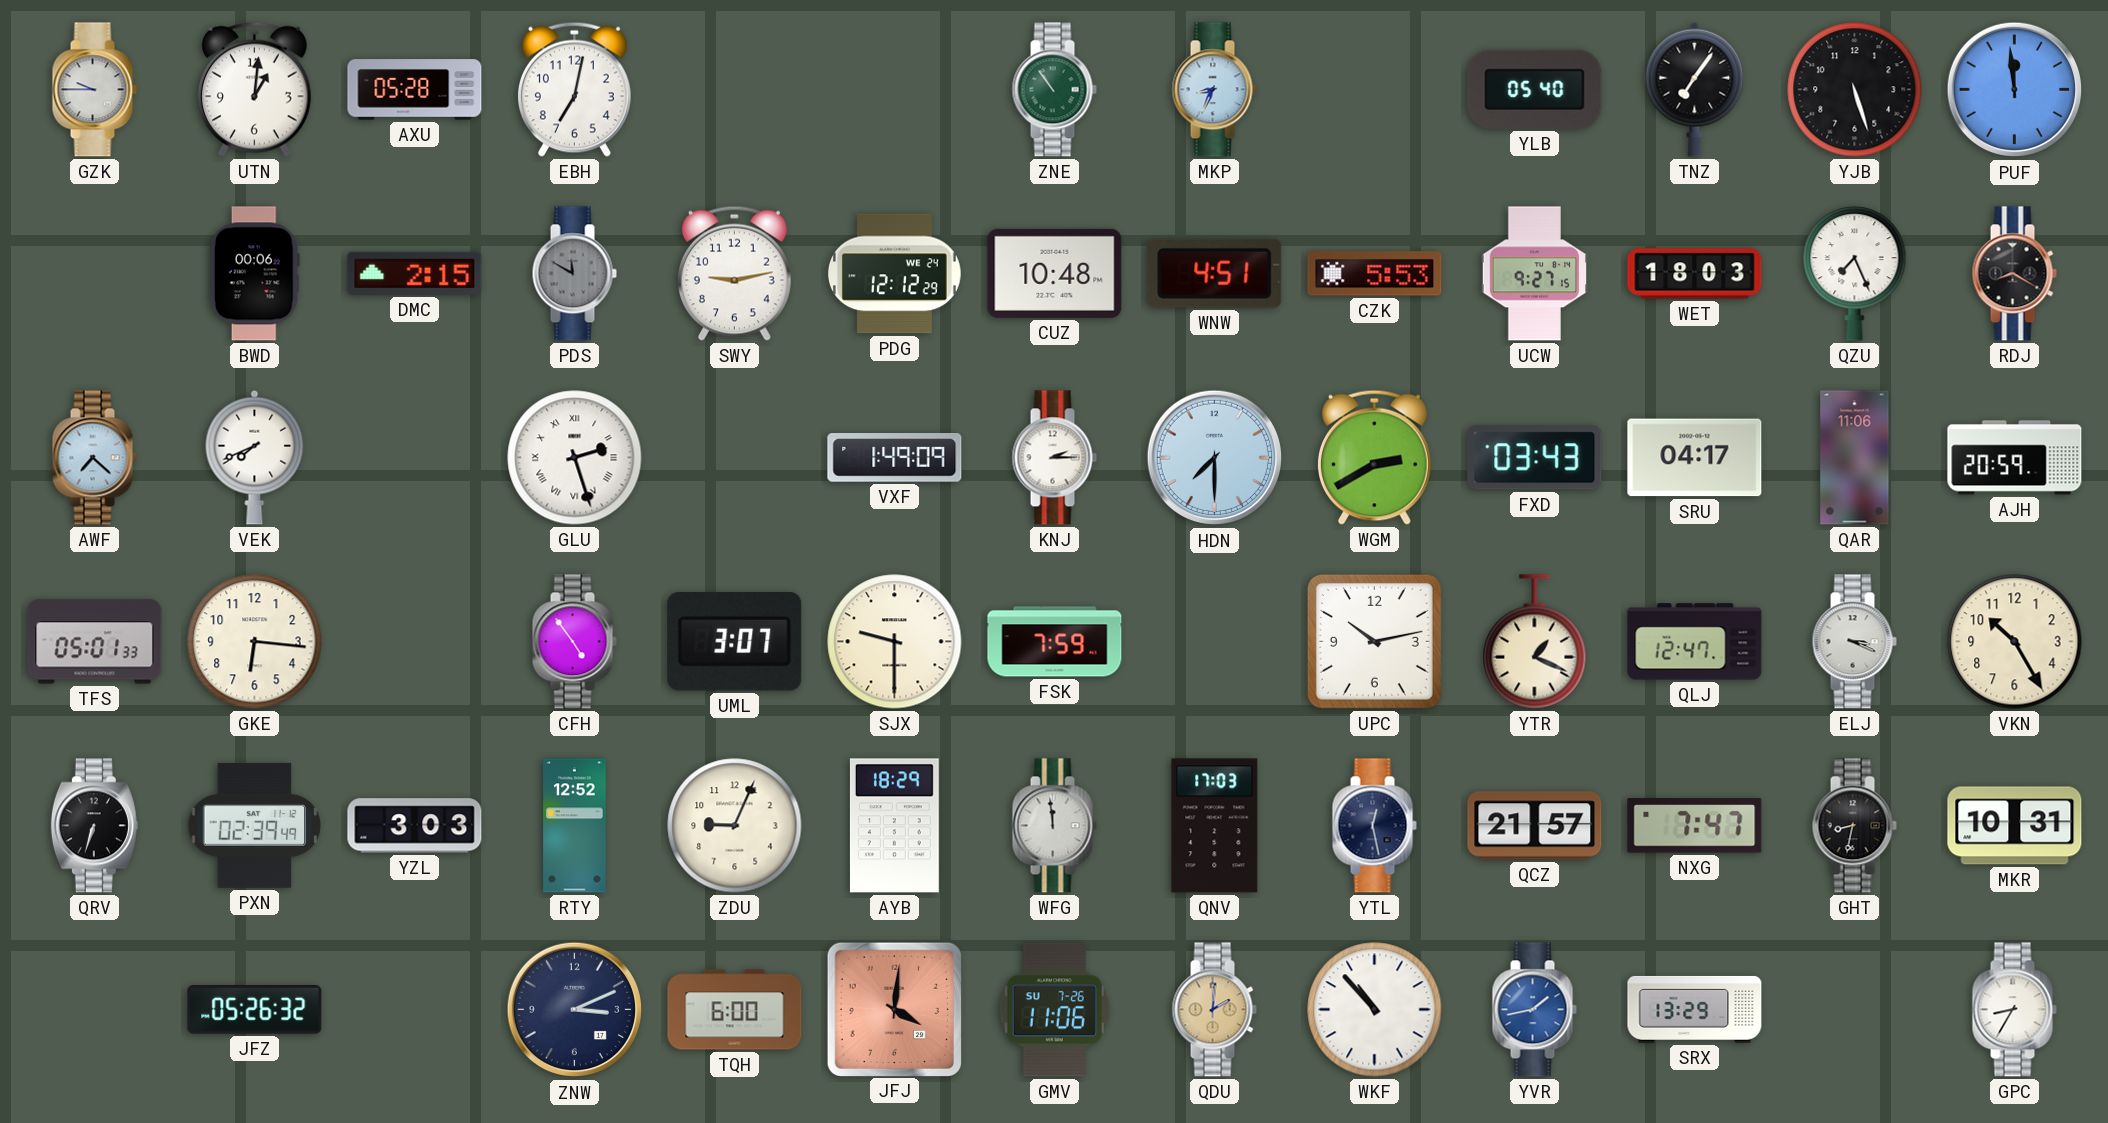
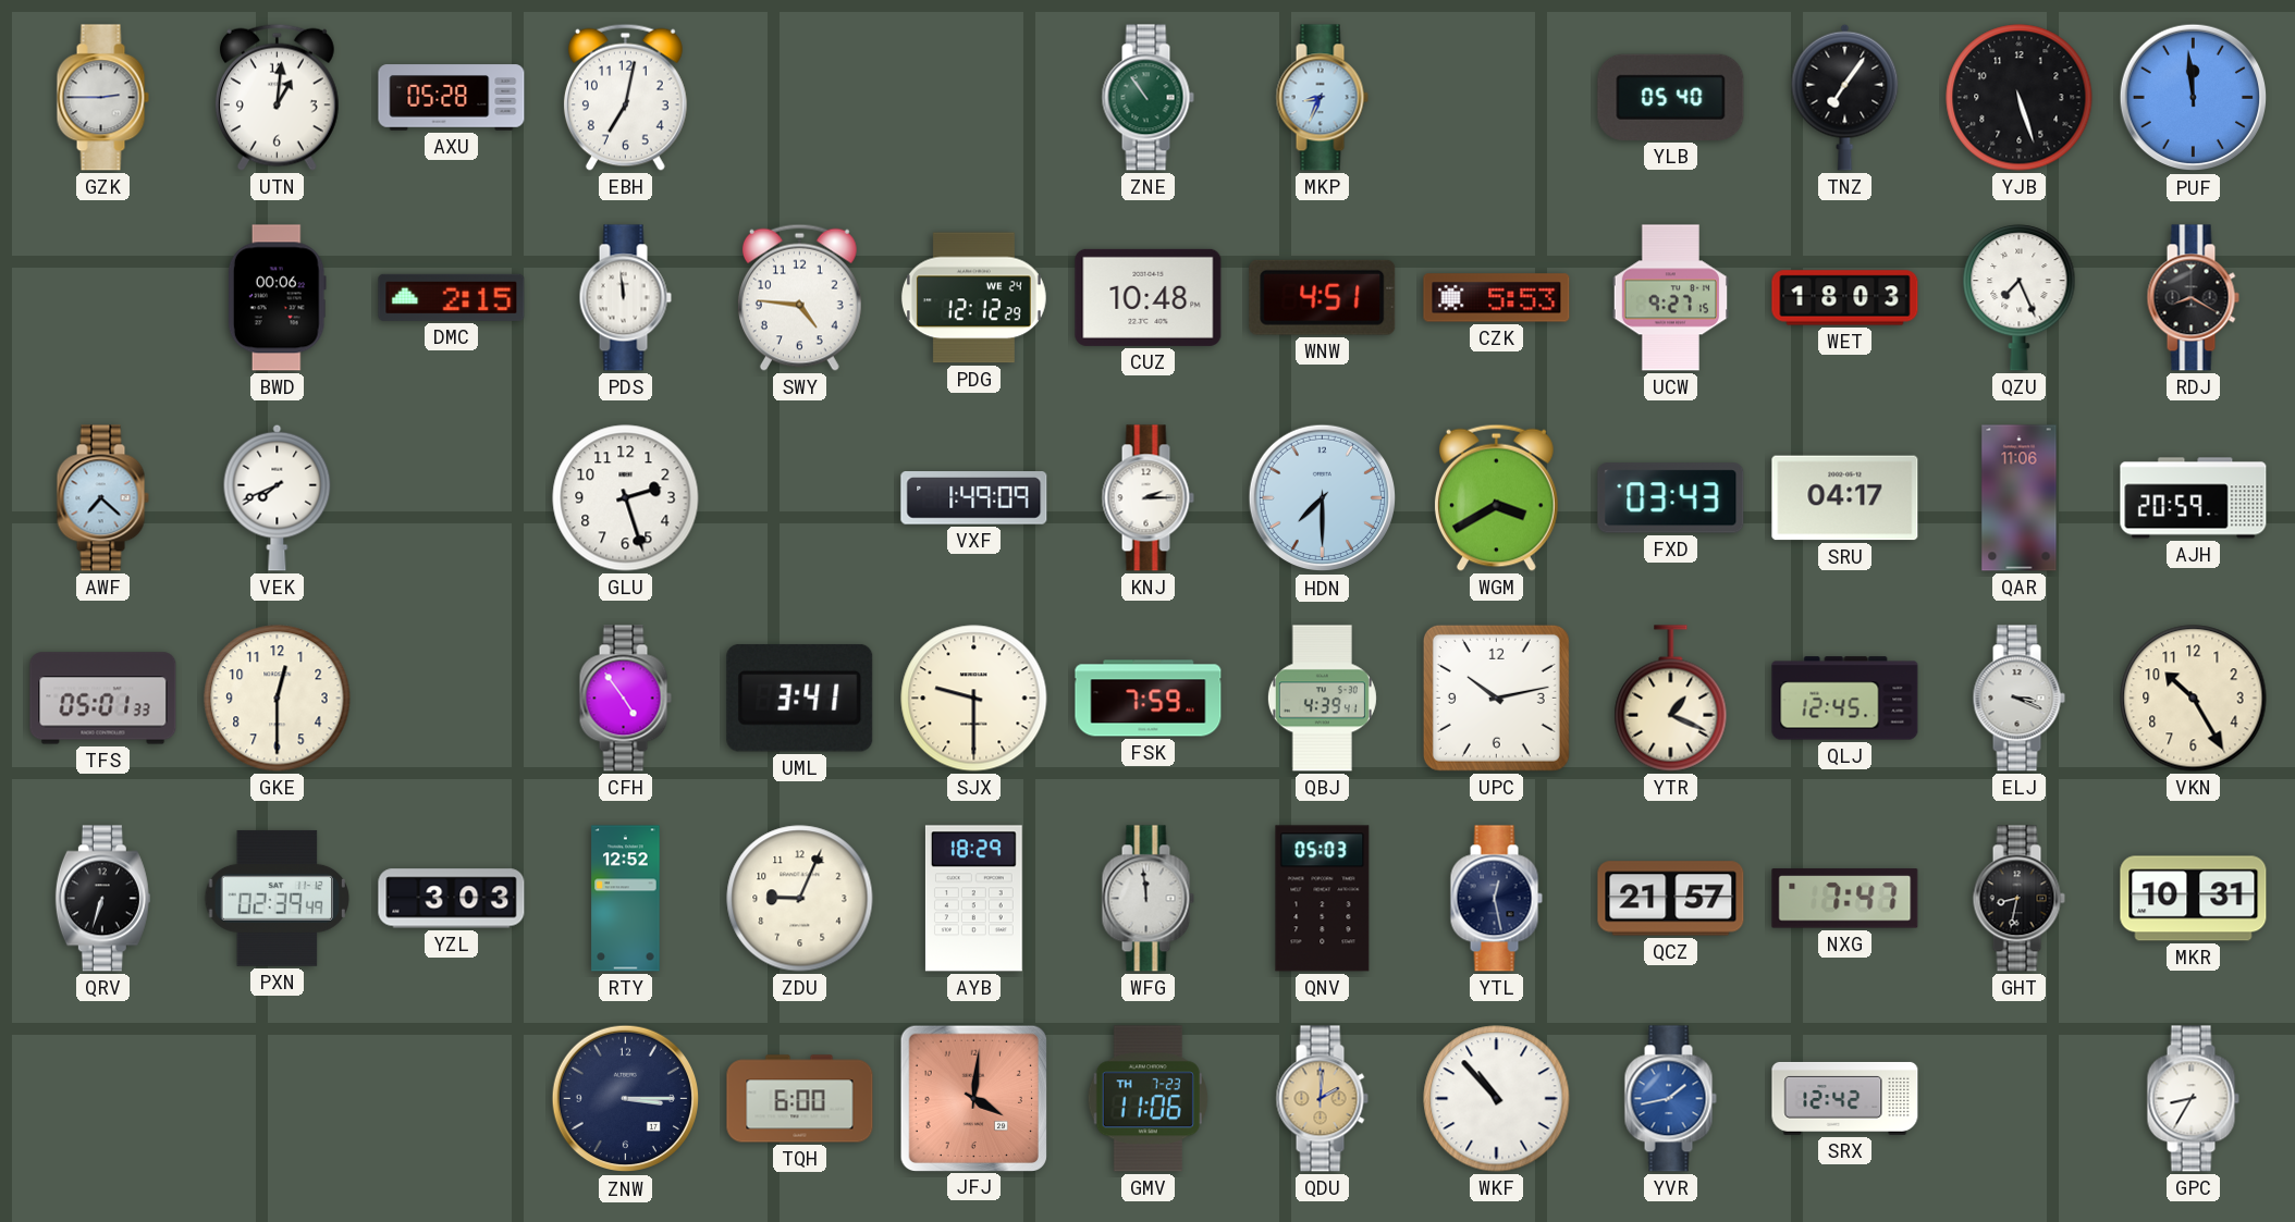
GZK: 9:45 -> 2:45
PDS: 11:50 -> 11:59
PDS dial: grey -> white
SWY: 9:13 -> 4:46
GLU numerals: Roman -> Arabic
WGM: 2:40 -> 3:40
GKE: 6:16 -> 12:30
UML: 3:07 -> 3:41
QBJ: none -> 4:39
QLJ: 12:47 -> 12:45
QNV: 17:03 -> 05:03
JFZ: 05:26 -> none
ZNW: 3:11 -> 3:15
GMV date: SU 7-26 -> TH 7-23
SRX: 13:29 -> 12:42
